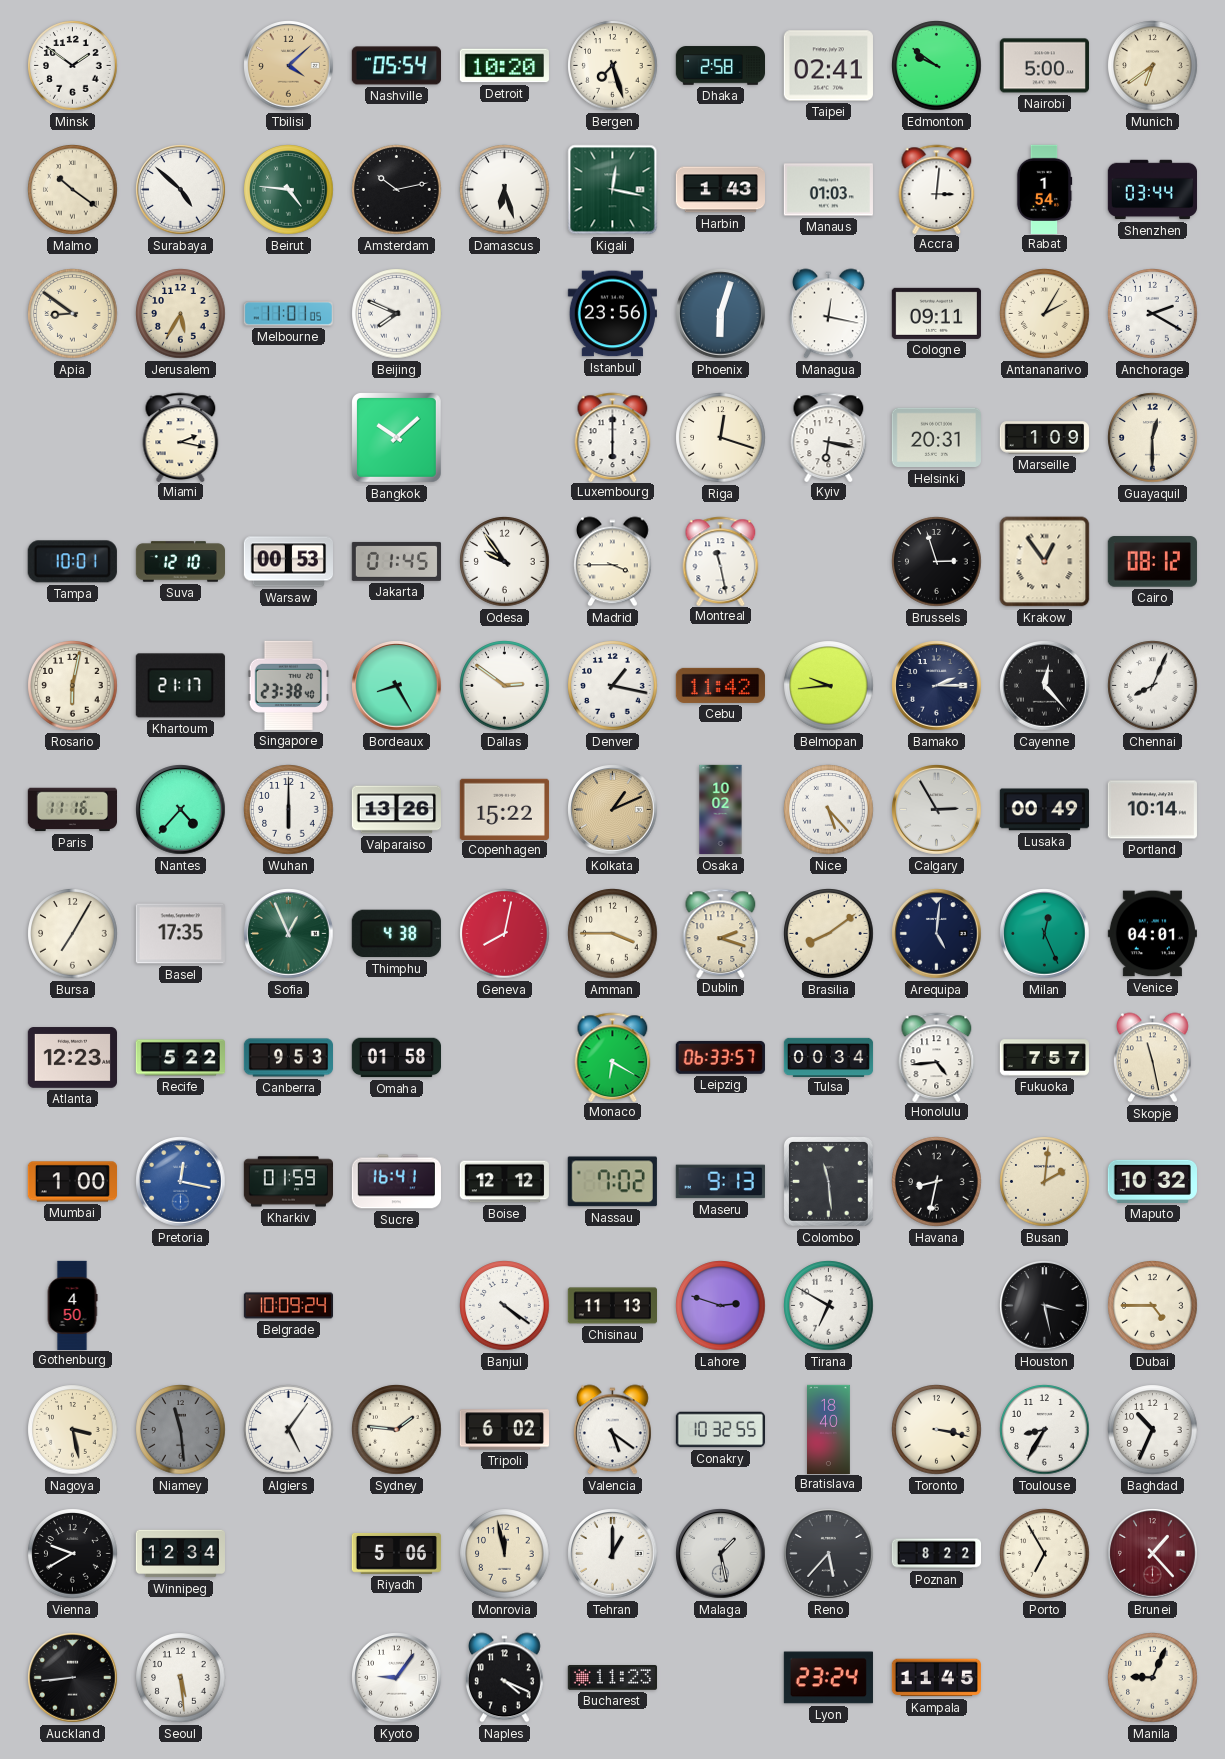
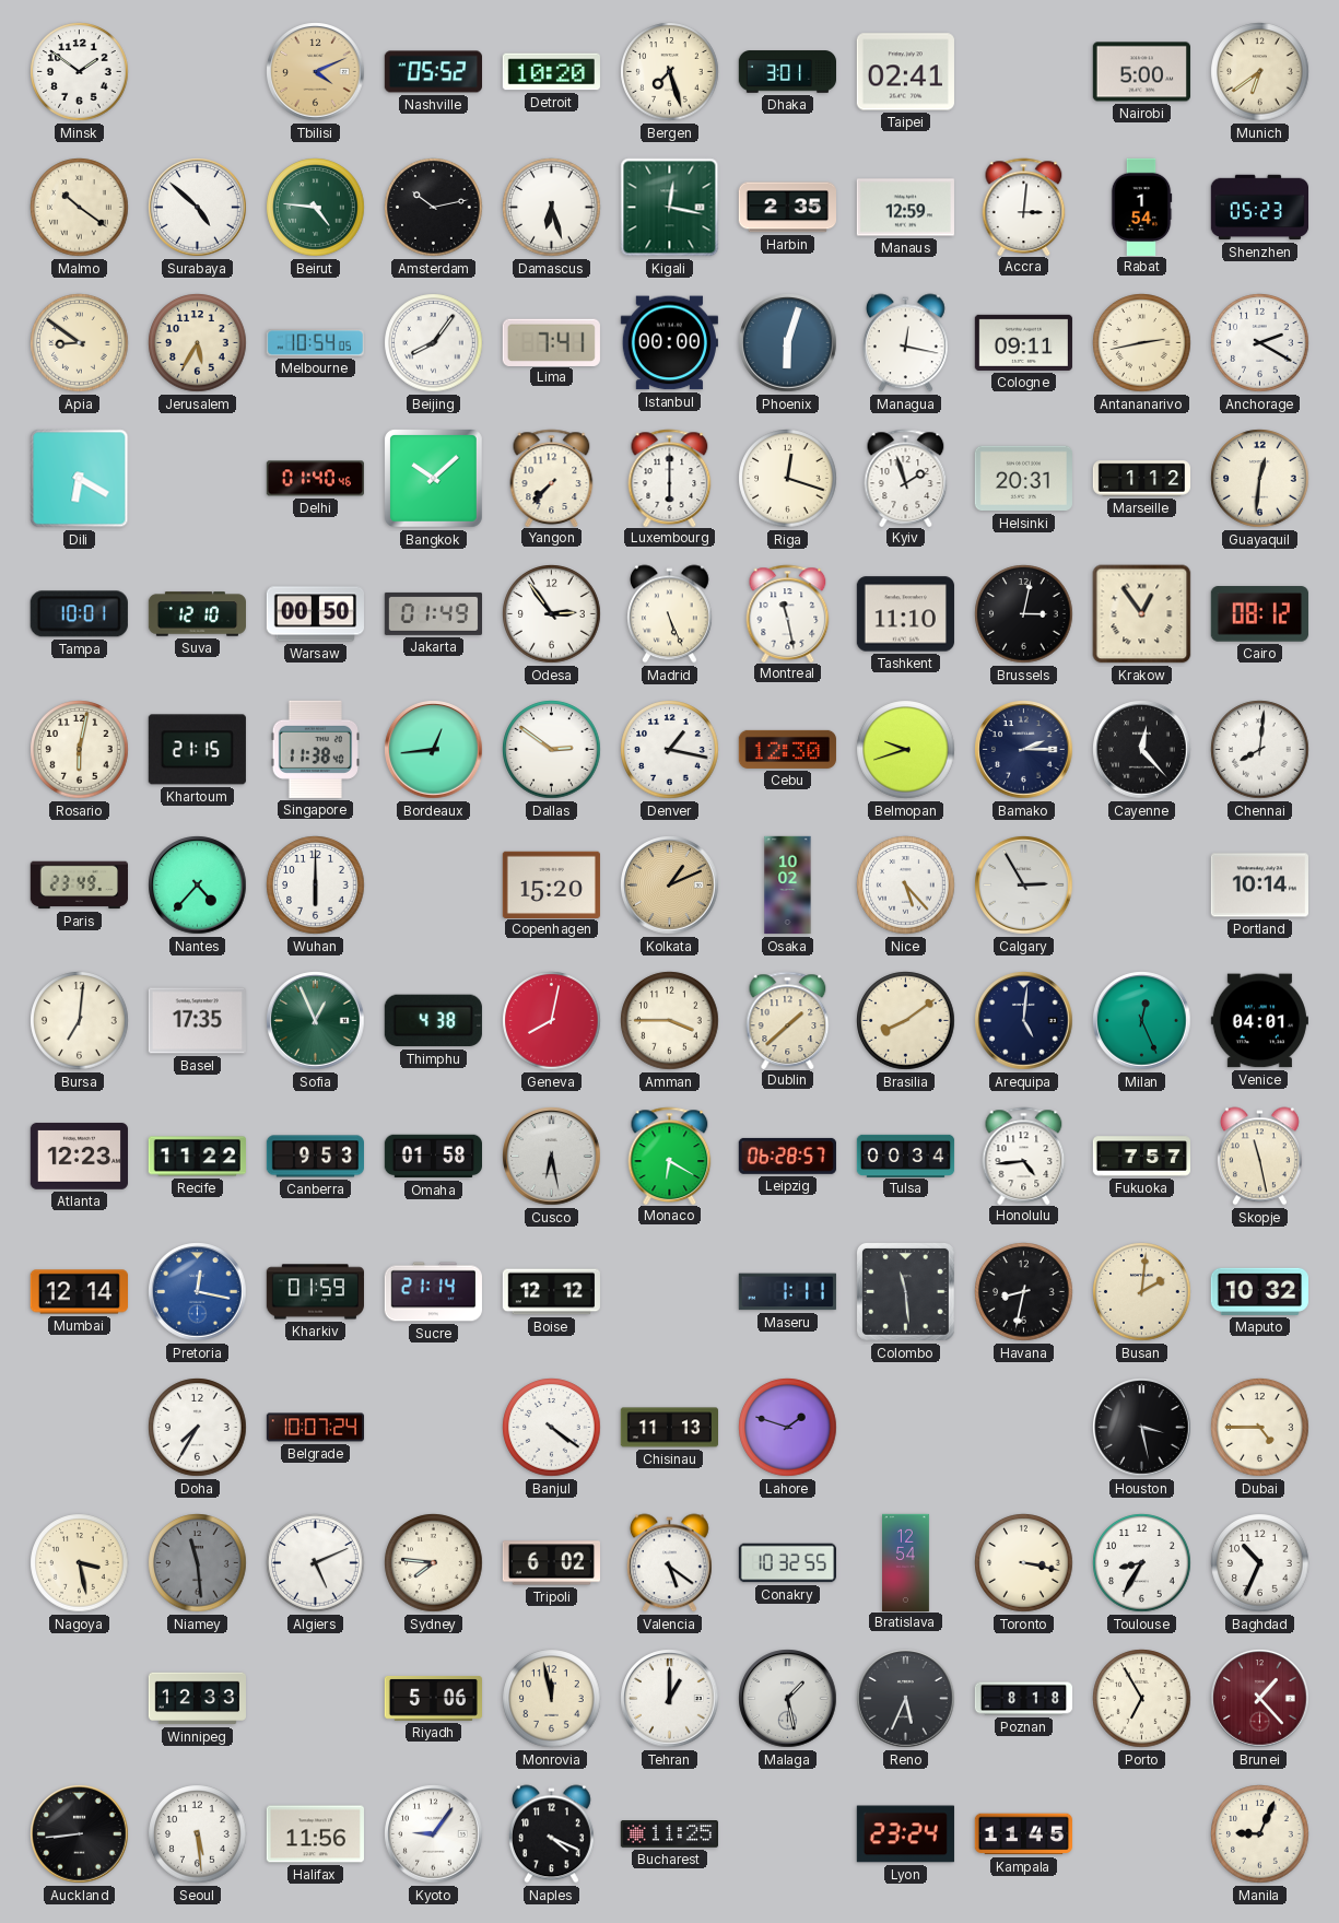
Tbilisi: 4:08 -> 4:11
Nashville: 05:54 -> 05:52
Dhaka: 2:58 -> 3:01
Edmonton: 9:51 -> none
Harbin: 1:43 -> 2:35
Manaus: 01:03 -> 12:59
Shenzhen: 03:44 -> 05:23
Melbourne: 11:01 -> 10:54
Beijing: 7:49 -> 8:06
Lima: none -> 7:41
Istanbul: 23:56 -> 00:00
Antananarivo: 2:05 -> 2:43
Dili: none -> 6:20
Miami: 2:17 -> none
Delhi: none -> 01:40
Yangon: none -> 7:37
Kyiv: 6:17 -> 1:57
Marseille: 1:09 -> 1:12
Guayaquil: 12:30 -> 12:31
Warsaw: 00:53 -> 00:50
Jakarta: 01:45 -> 01:49
Odesa: 9:54 -> 2:54
Madrid: 3:45 -> 5:26
Tashkent: none -> 11:10
Brussels: 2:57 -> 3:02
Khartoum: 21:17 -> 21:15
Singapore: 23:38 -> 11:38
Bordeaux: 8:25 -> 12:44
Cebu: 11:42 -> 12:30
Belmopan: 9:44 -> 9:42
Chennai: 8:04 -> 8:01
Paris: 11:16 -> 23:49
Valparaiso: 13:26 -> none
Copenhagen: 15:22 -> 15:20
Lusaka: 00:49 -> none
Bursa: 7:05 -> 7:01
Dublin: 2:18 -> 1:38
Recife: 5:22 -> 11:22
Cusco: none -> 6:28
Leipzig: 06:33 -> 06:28
Mumbai: 1:00 -> 12:14
Sucre: 16:41 -> 21:14
Nassau: 7:02 -> none
Maseru: 9:13 -> 1:11
Gothenburg: 4:50 -> none
Doha: none -> 7:35
Belgrade: 10:09 -> 10:07
Lahore: 2:48 -> 1:48
Tirana: 6:50 -> none
Algiers: 5:06 -> 5:11
Sydney: 1:46 -> 7:46
Bratislava: 18:40 -> 12:54
Vienna: 9:40 -> none
Winnipeg: 12:34 -> 12:33
Reno: 5:37 -> 5:34
Poznan: 8:22 -> 8:18
Halifax: none -> 11:56
Bucharest: 11:23 -> 11:25
